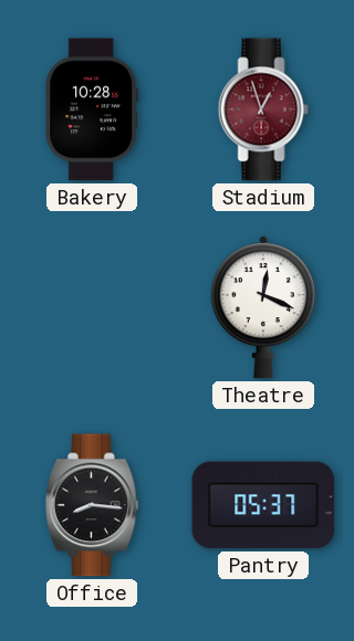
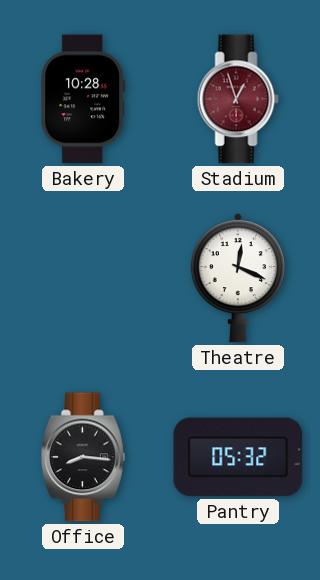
Pantry: 05:37 -> 05:32
